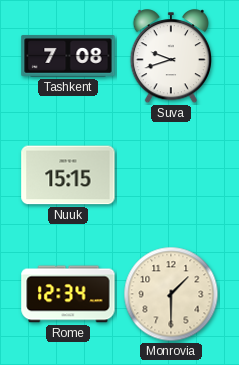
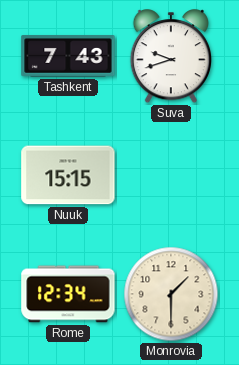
Tashkent: 7:08 -> 7:43
